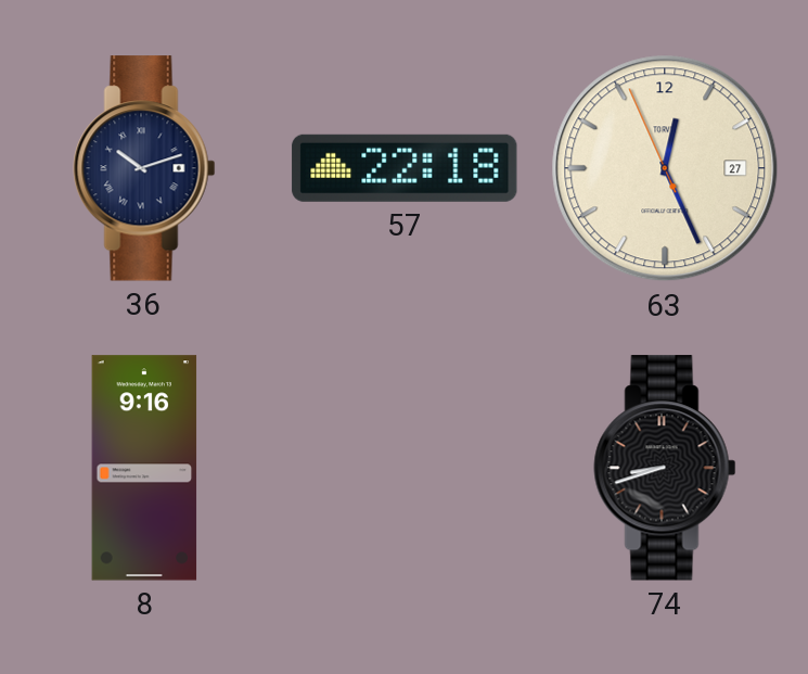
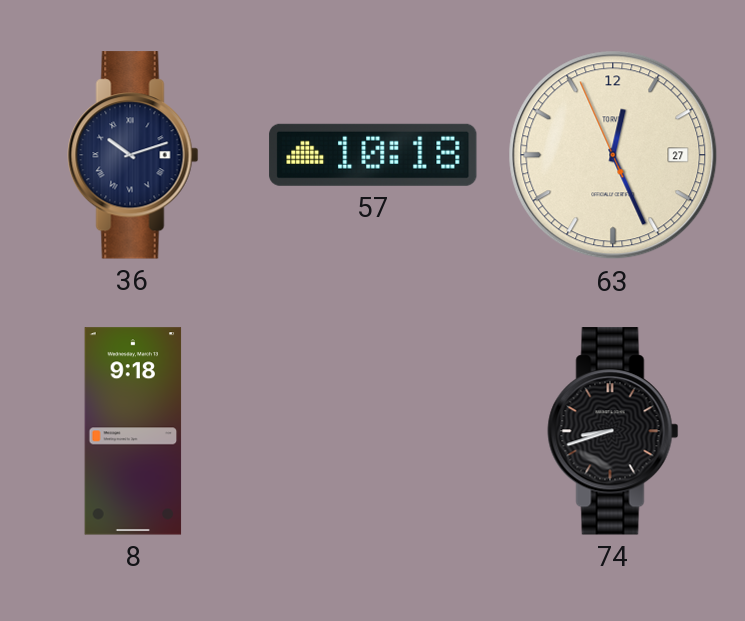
57: 22:18 -> 10:18
8: 9:16 -> 9:18
